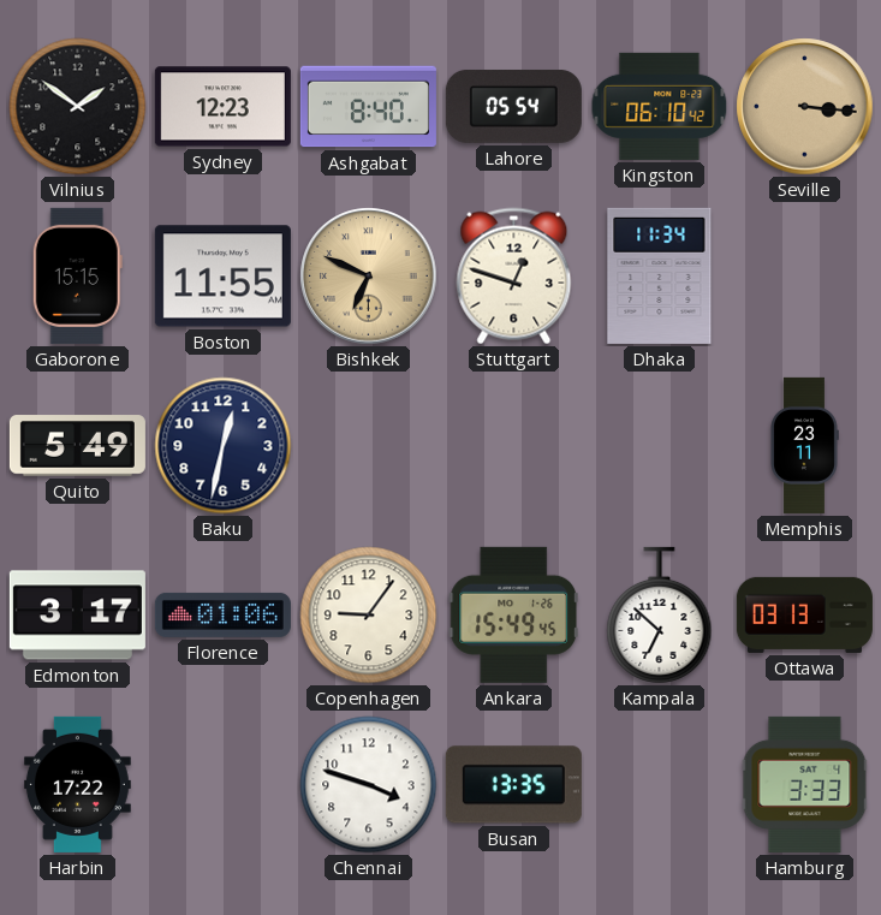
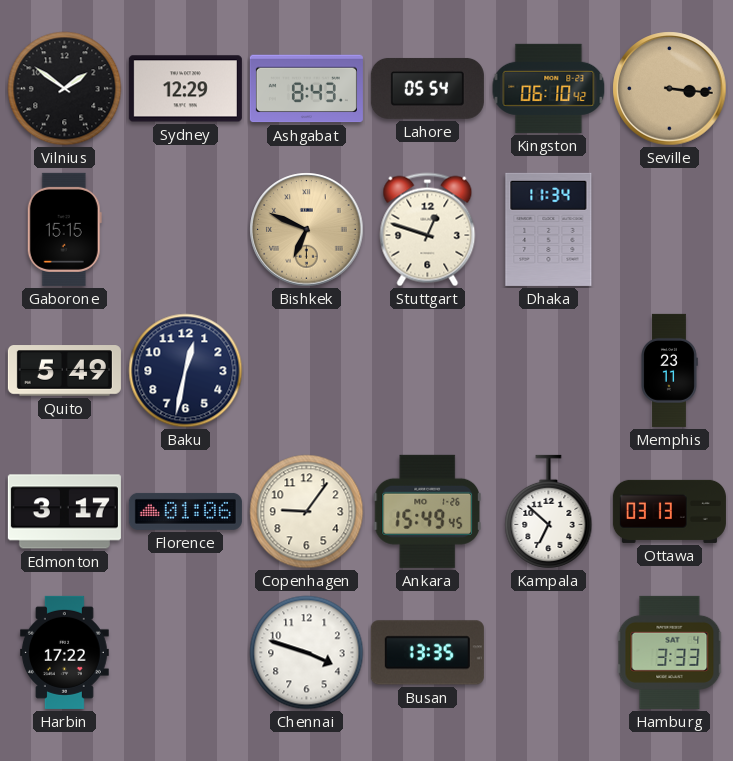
Sydney: 12:23 -> 12:29
Ashgabat: 8:40 -> 8:43
Boston: 11:55 -> none
